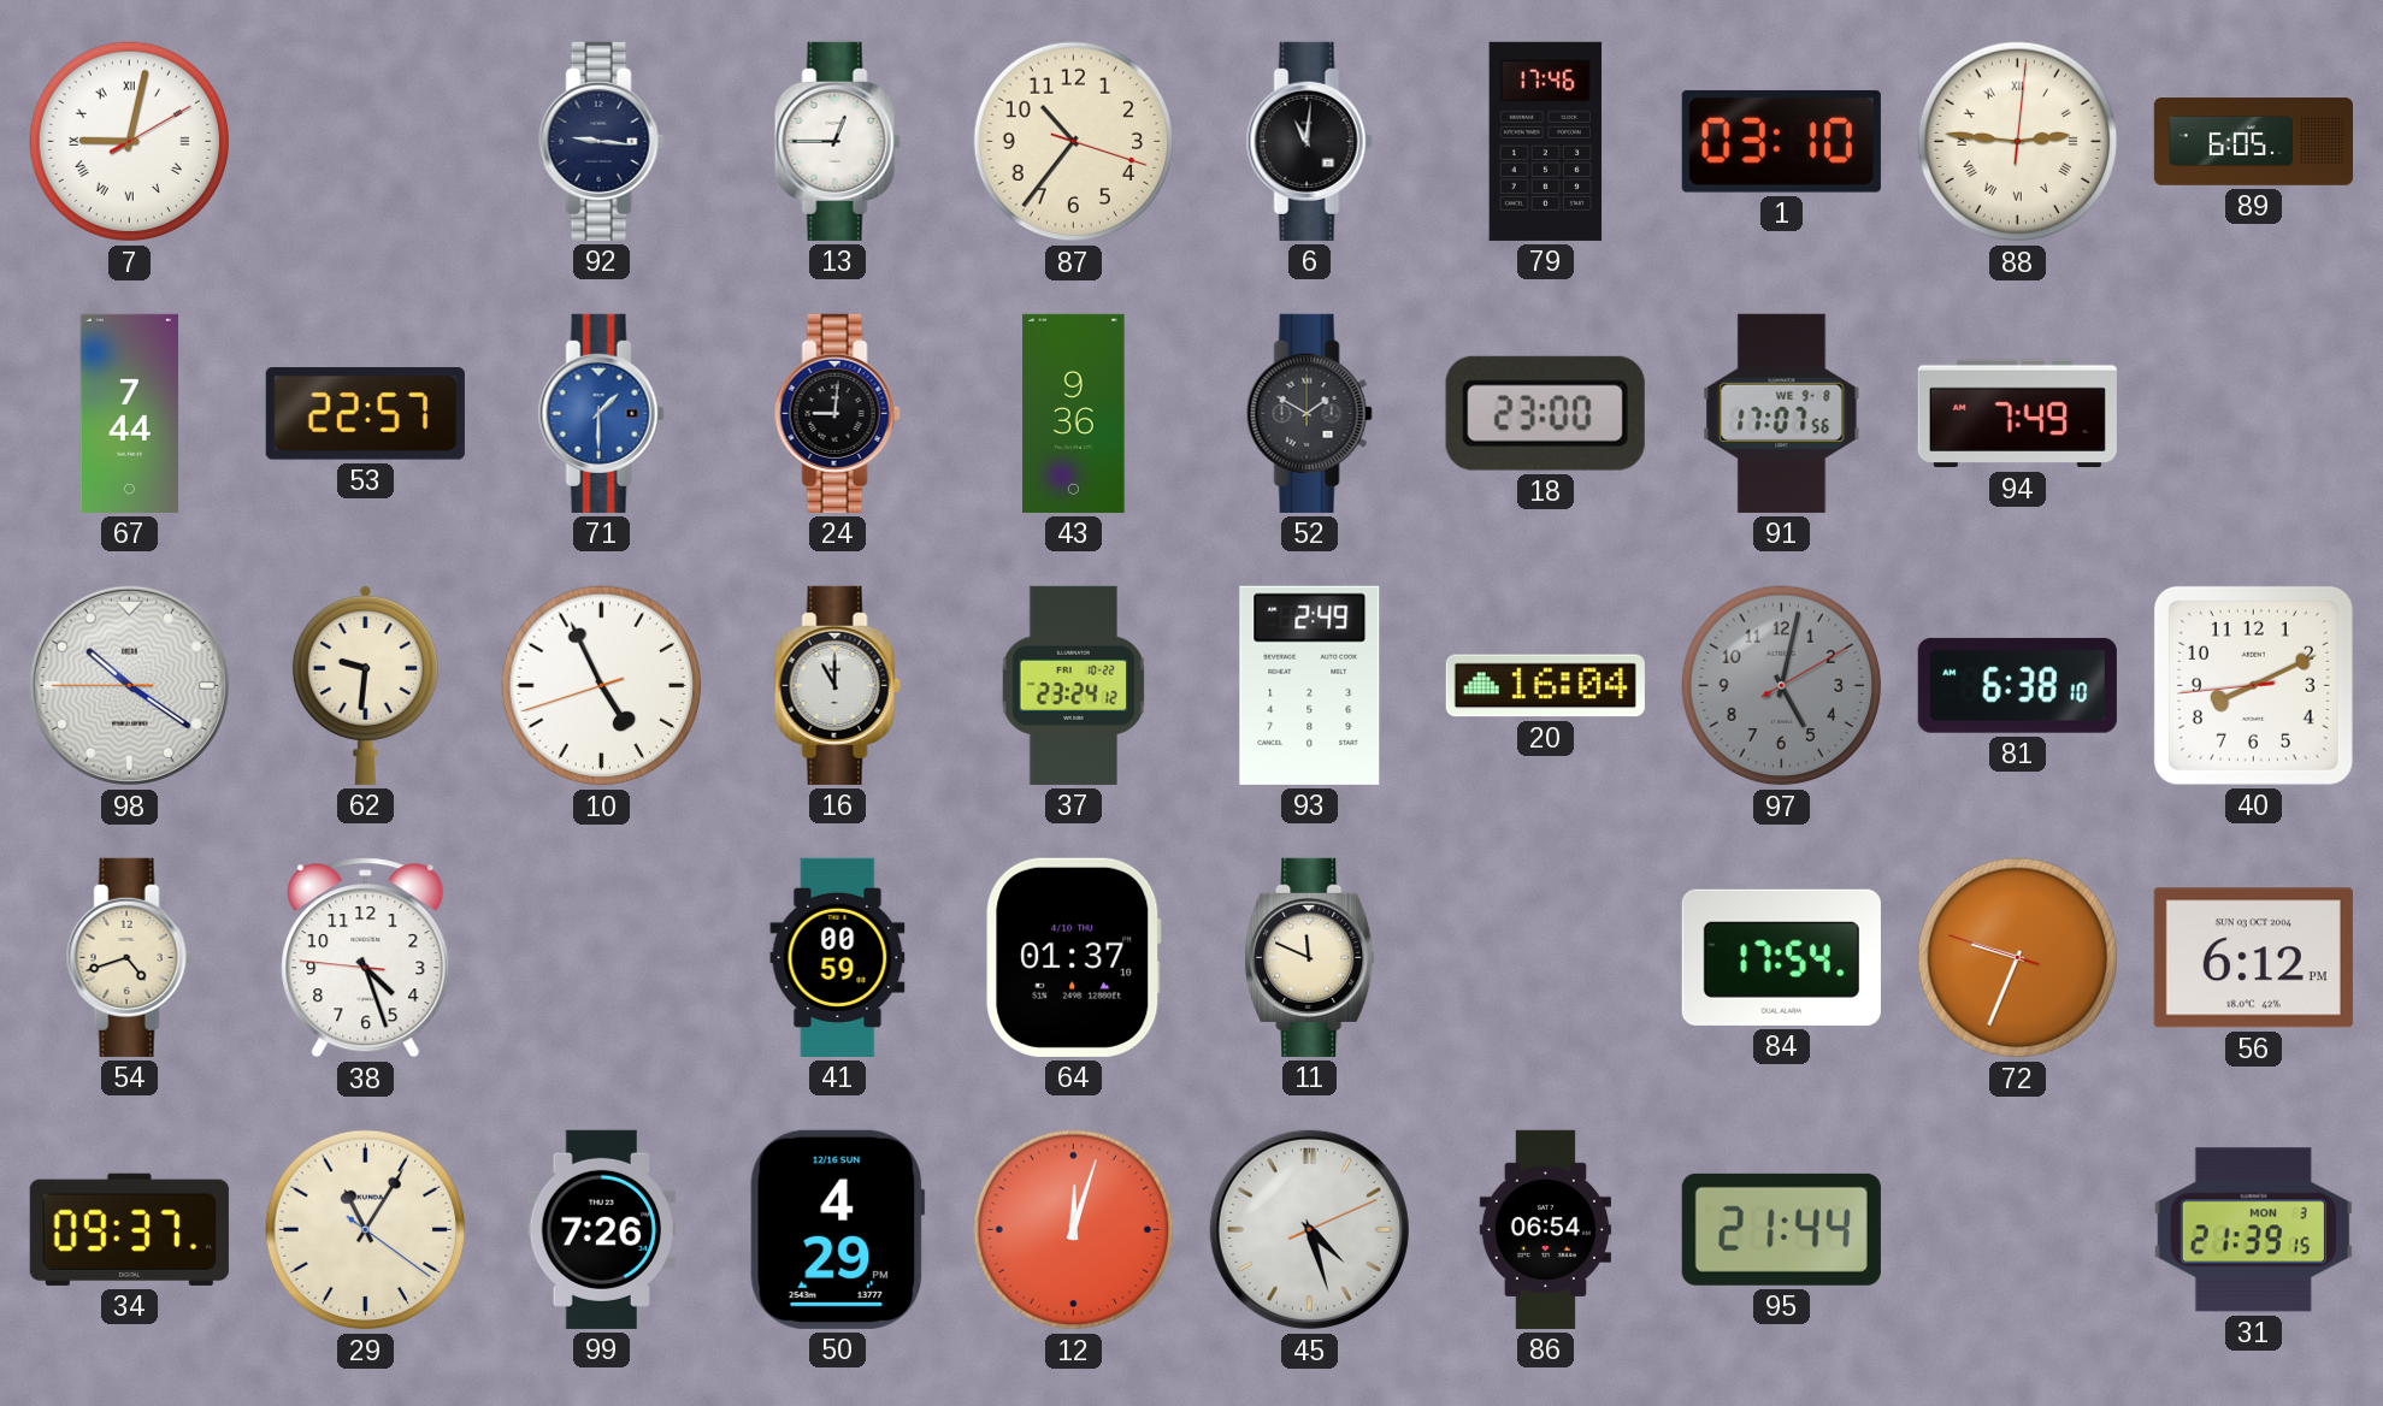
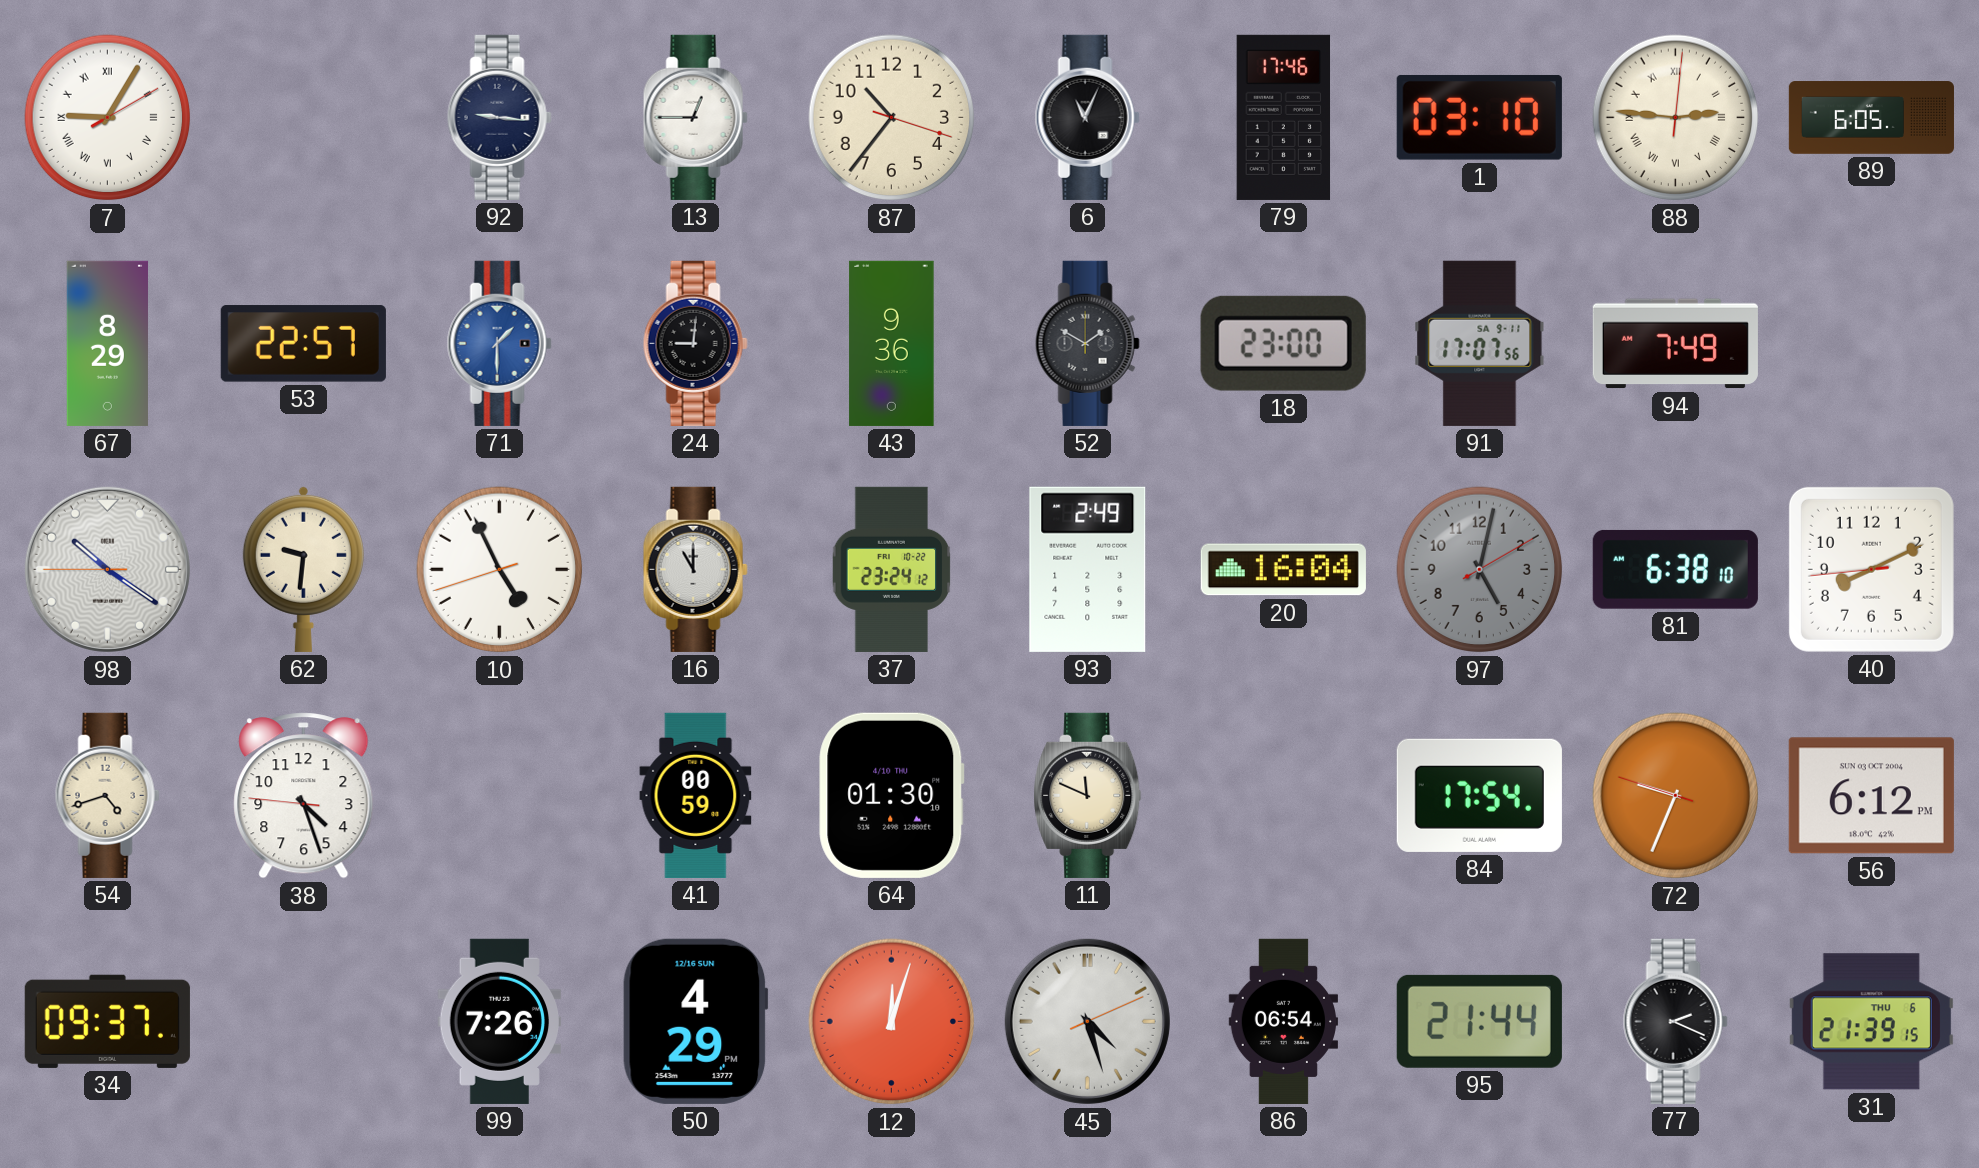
7: 9:02 -> 9:05
6: 11:01 -> 11:04
67: 7:44 -> 8:29
91 date: WE 9-8 -> SA 9-11
64: 01:37 -> 01:30
29: 11:05 -> none
77: none -> 2:19
31 date: MON 3 -> THU 6
